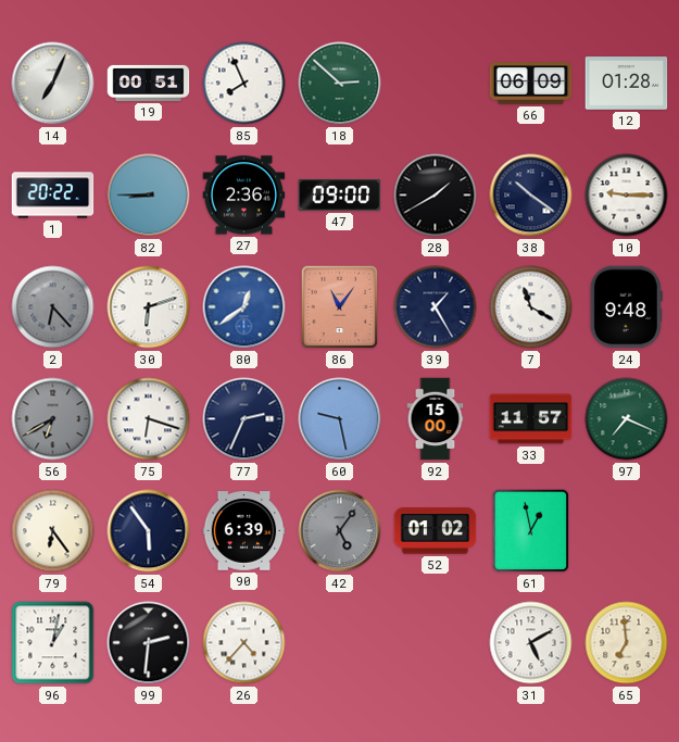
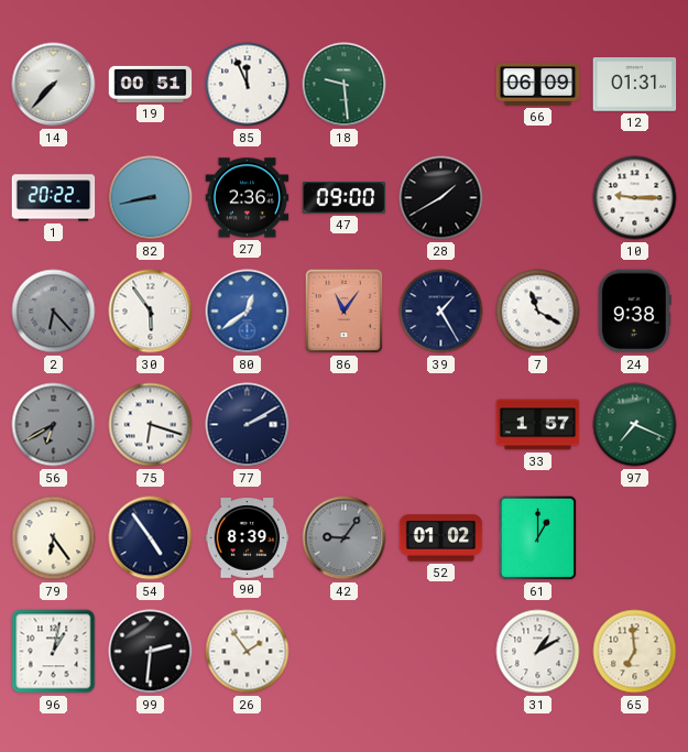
14: 7:04 -> 7:37
85: 7:56 -> 11:56
18: 2:52 -> 9:29
12: 01:28 -> 01:31
82: 8:45 -> 8:43
38: 10:21 -> none
30: 6:12 -> 5:54
24: 9:48 -> 9:38
77: 2:34 -> 2:10
60: 9:28 -> none
92: 15:00 -> none
33: 11:57 -> 1:57
54: 5:54 -> 4:54
90: 6:39 -> 8:39
42: 5:06 -> 9:06
61: 12:58 -> 1:00
26: 4:37 -> 1:54
31: 5:10 -> 1:10
